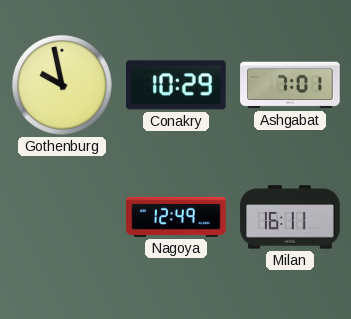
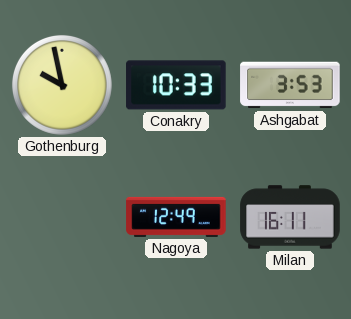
Conakry: 10:29 -> 10:33
Ashgabat: 7:01 -> 3:53
